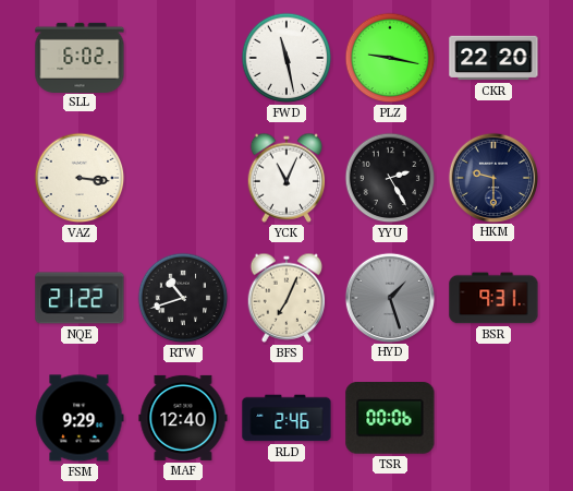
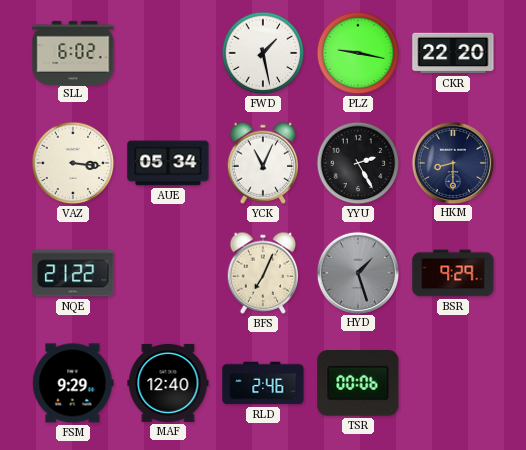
FWD: 11:28 -> 1:28
AUE: none -> 05:34
HKM: 9:30 -> 8:30
RTW: 10:42 -> none
BSR: 9:31 -> 9:29
